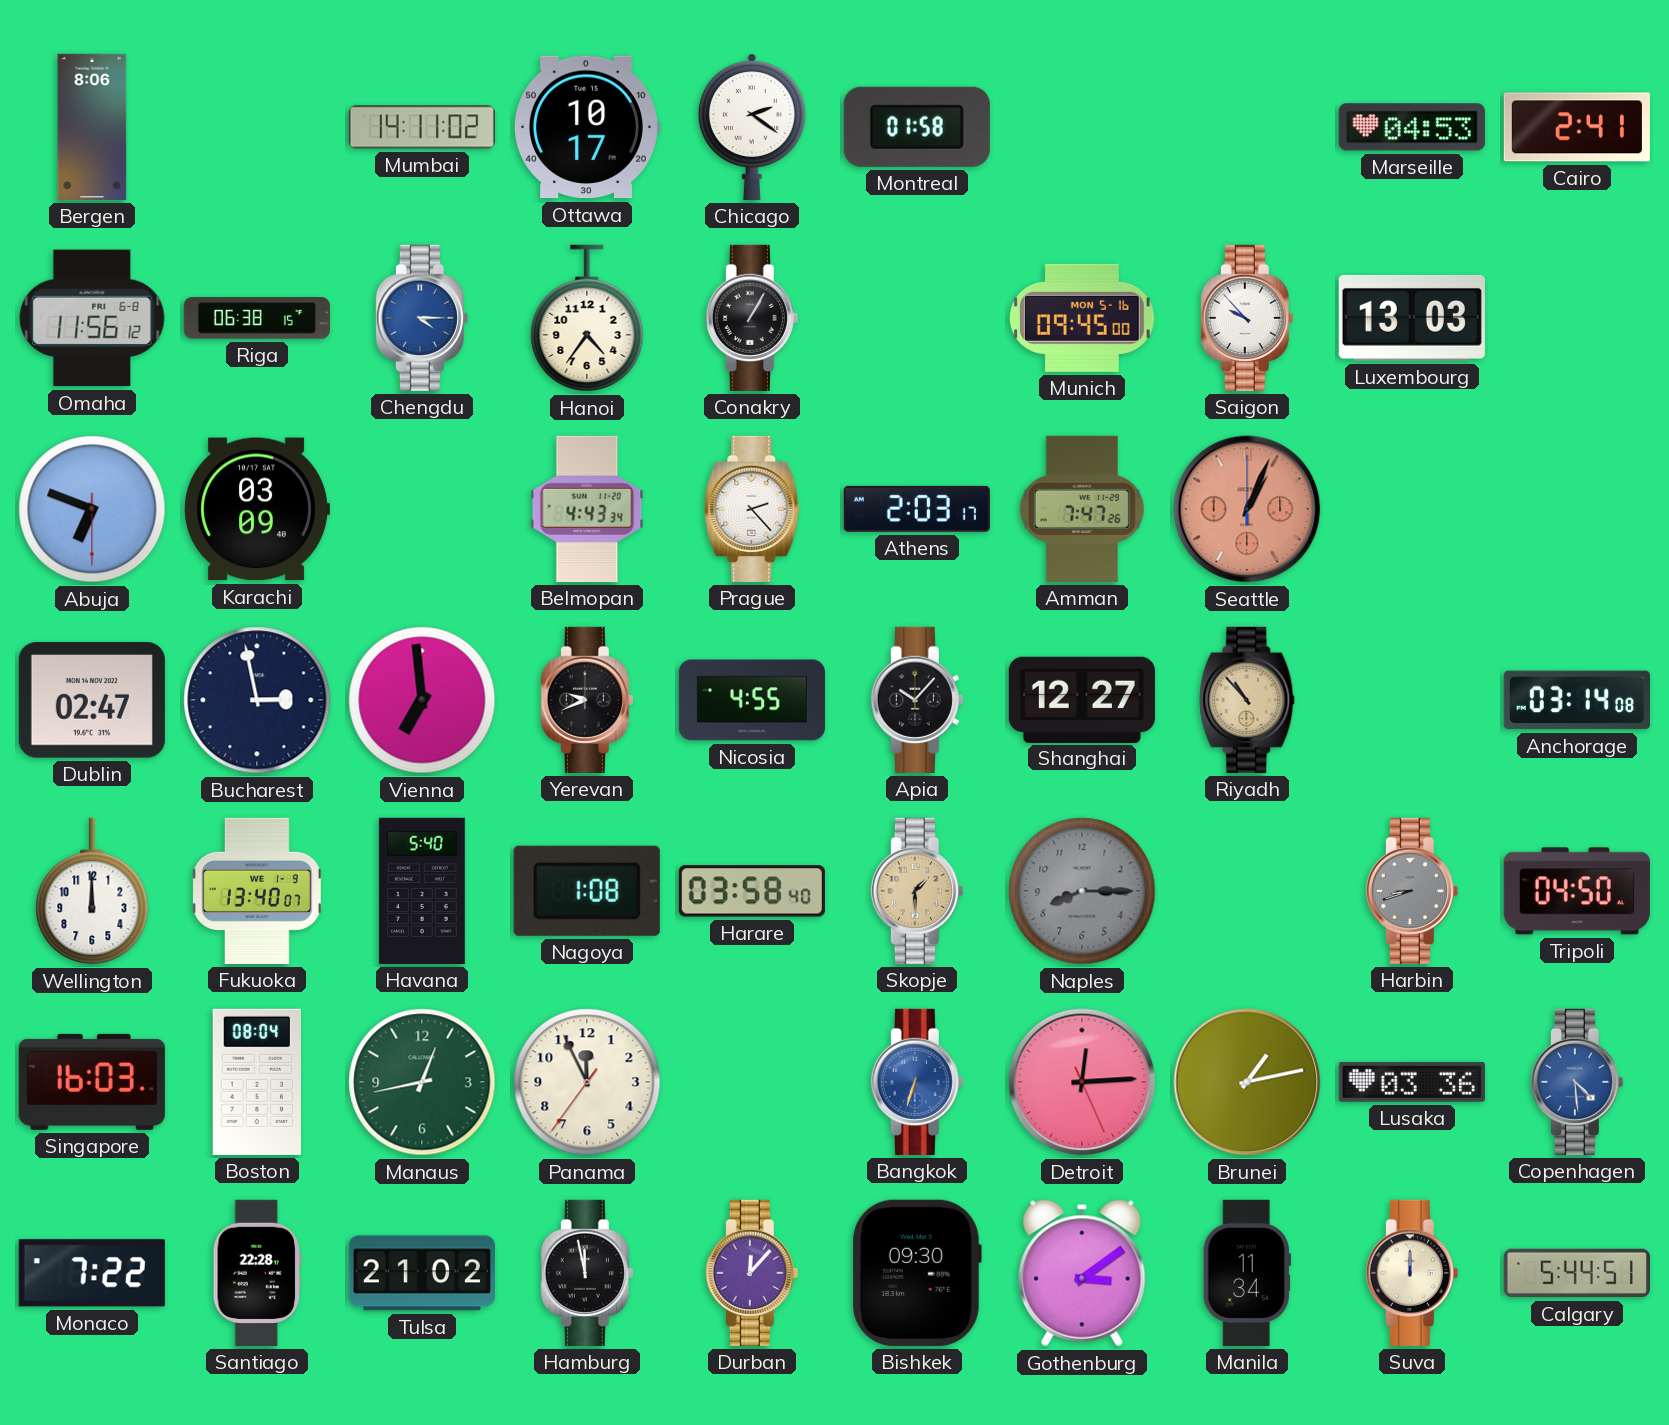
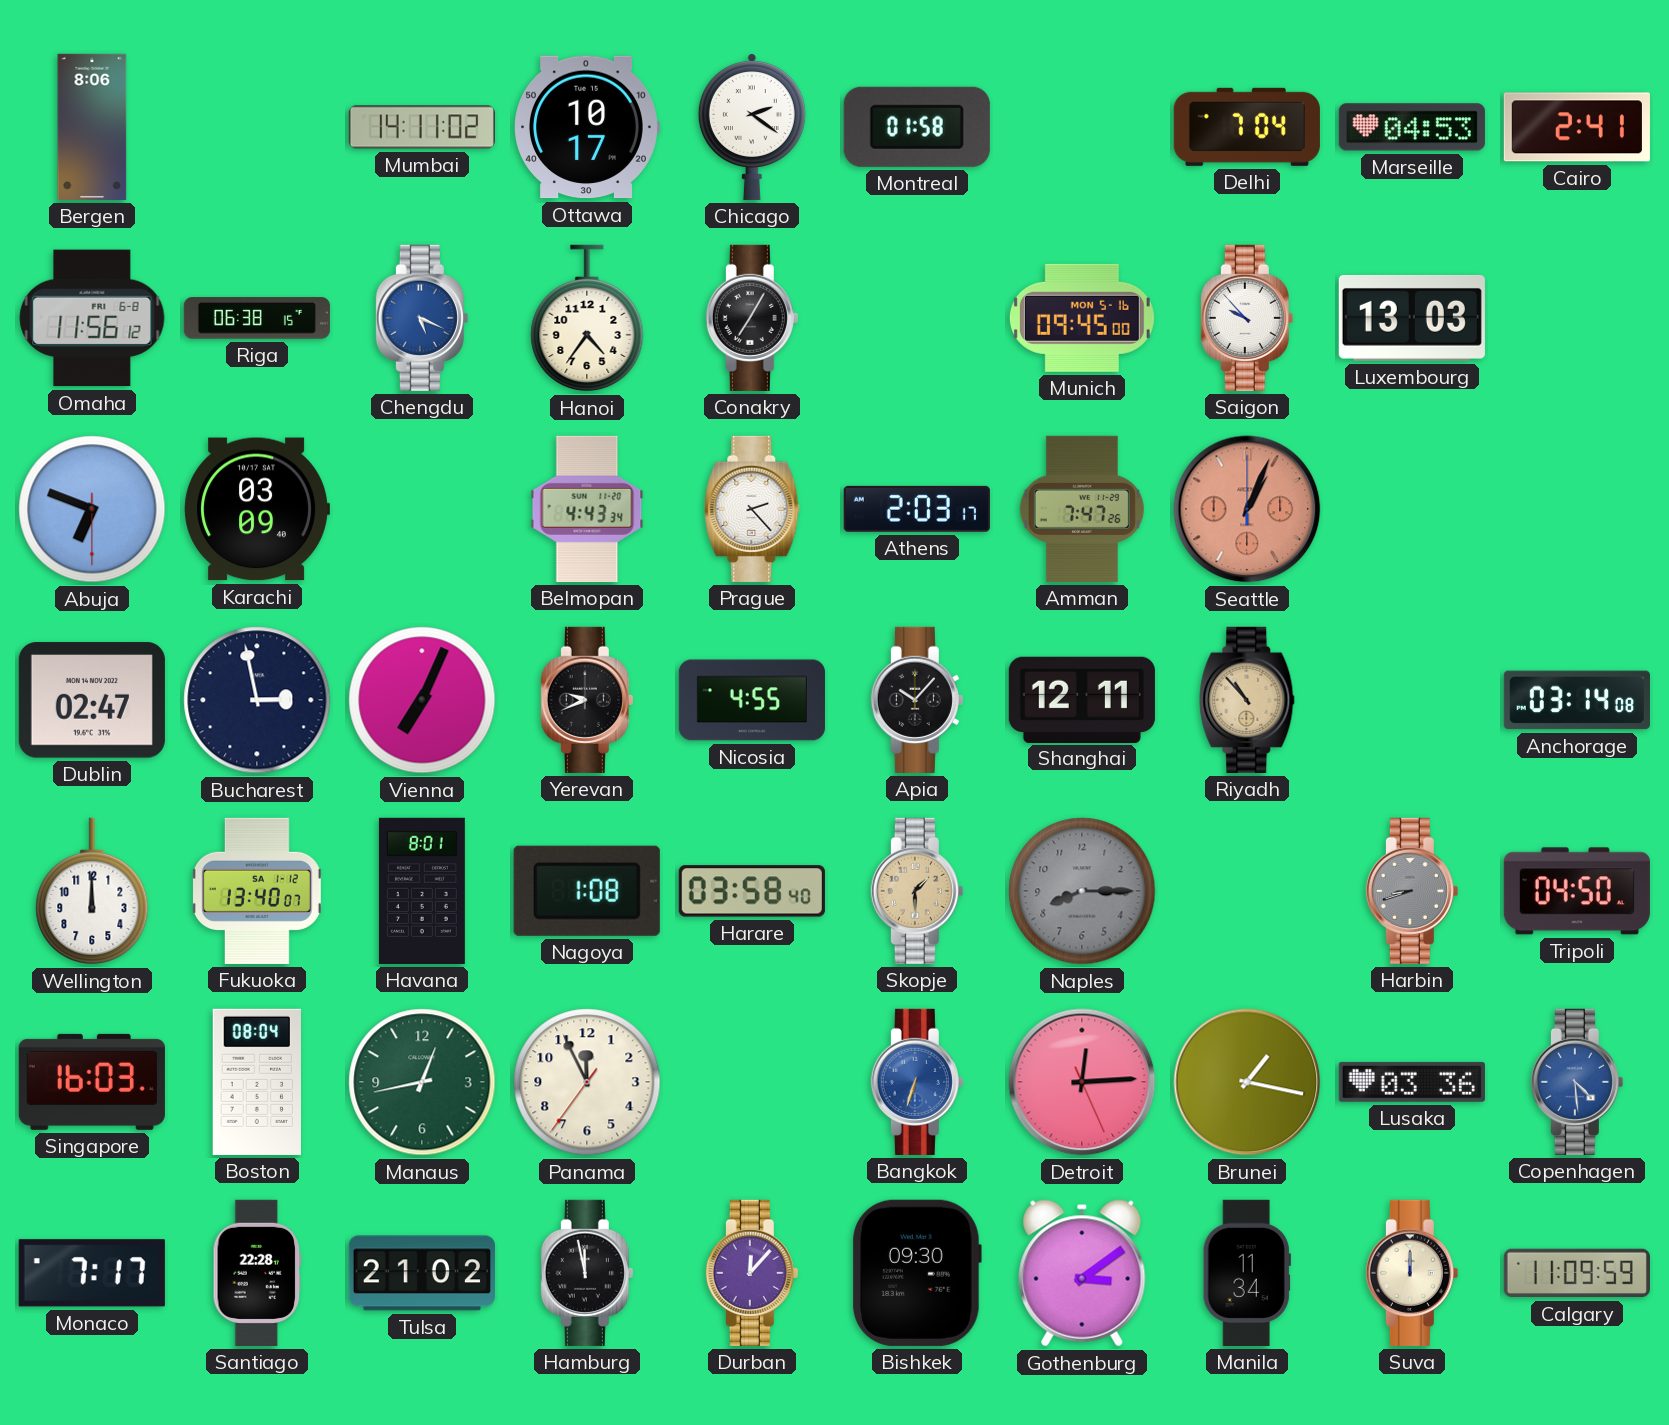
Delhi: none -> 7:04
Chengdu: 4:15 -> 5:19
Conakry: 1:05 -> 7:05
Vienna: 6:59 -> 7:04
Shanghai: 12:27 -> 12:11
Fukuoka date: WE 1-9 -> SA 1-12
Havana: 5:40 -> 8:01
Brunei: 1:13 -> 1:17
Monaco: 7:22 -> 7:17
Calgary: 5:44 -> 11:09
